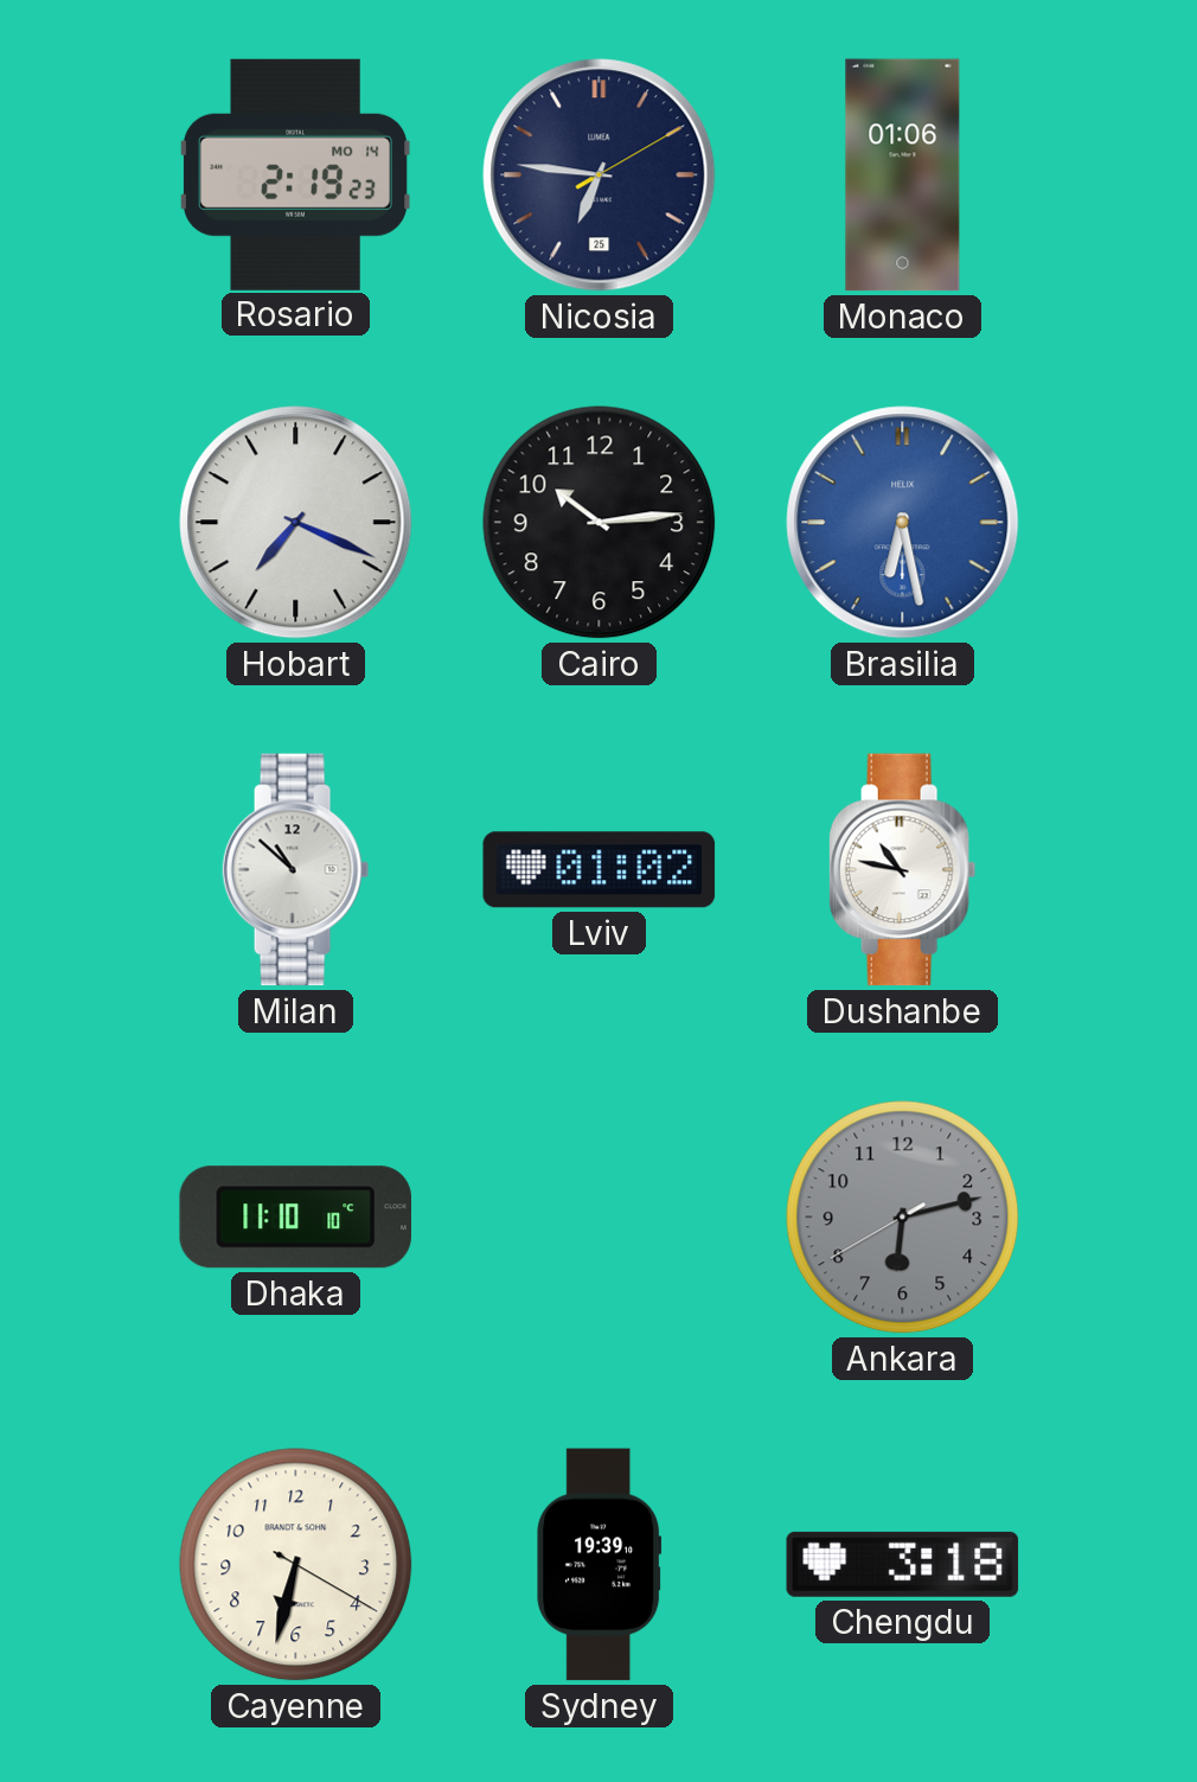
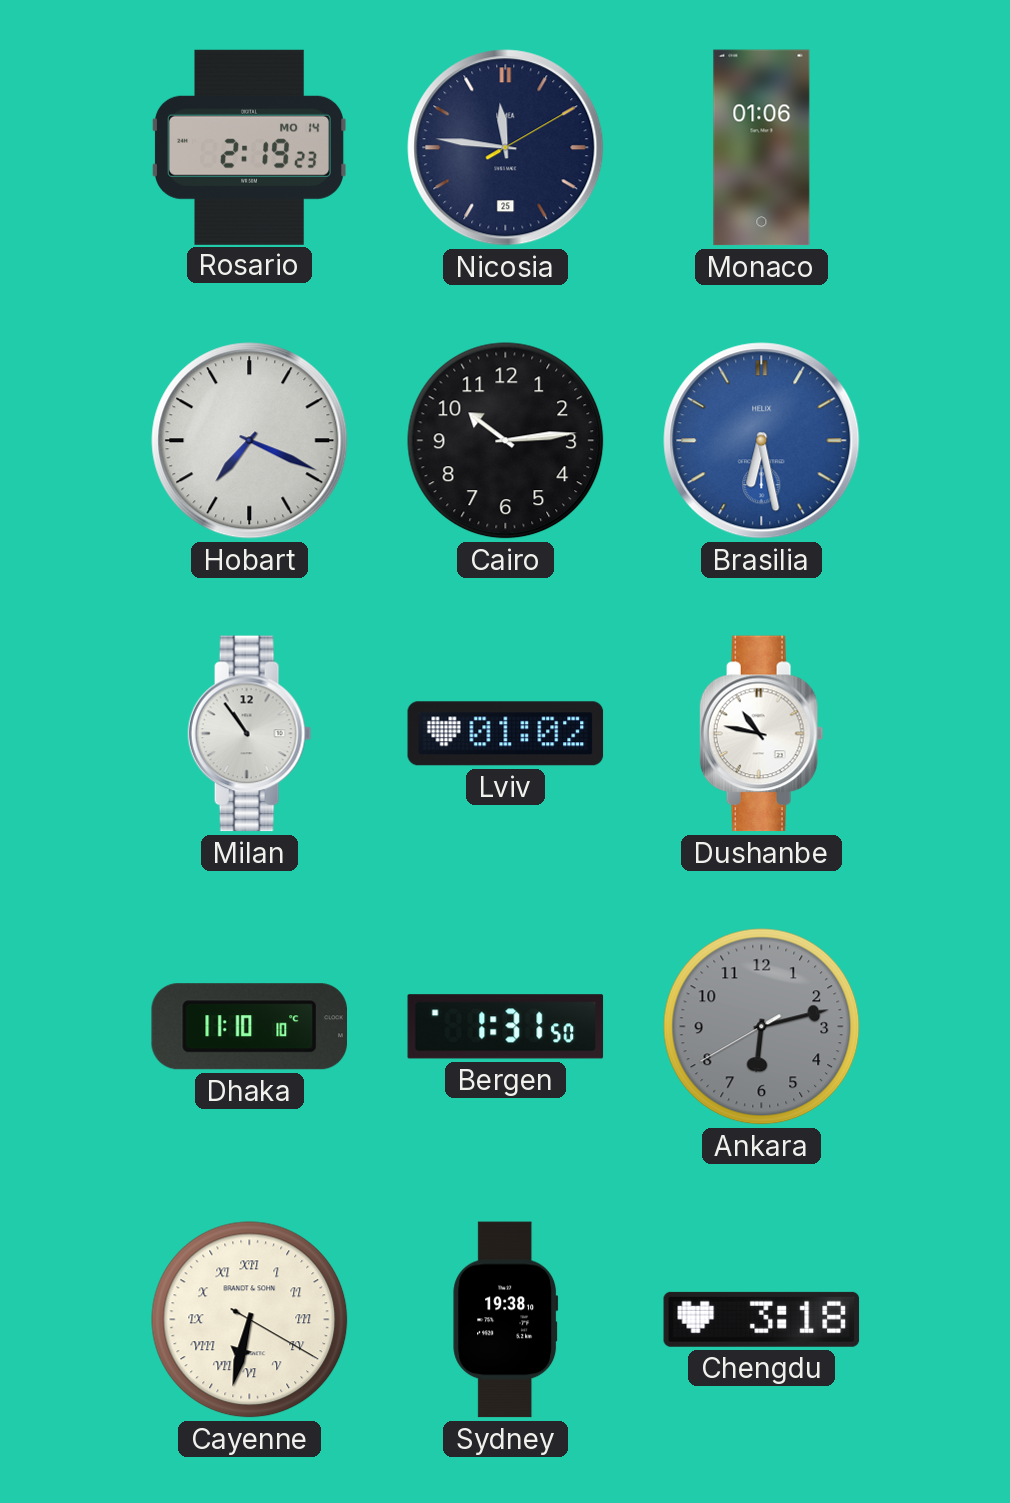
Nicosia: 6:46 -> 11:46
Milan: 10:52 -> 10:54
Bergen: none -> 1:31
Cayenne numerals: Arabic -> Roman
Sydney: 19:39 -> 19:38
